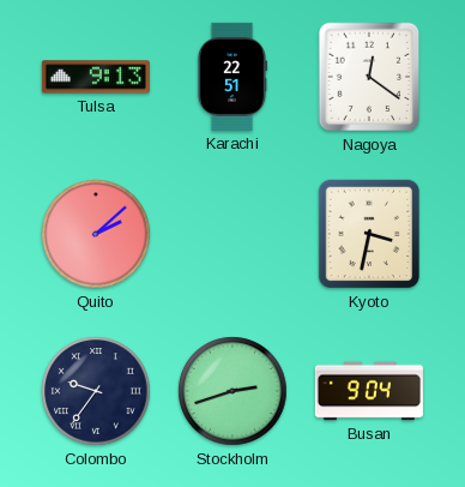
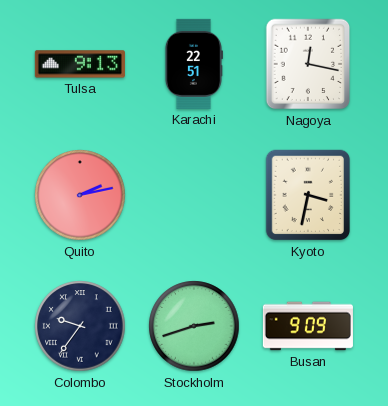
Nagoya: 12:21 -> 12:17
Quito: 2:08 -> 2:13
Busan: 9:04 -> 9:09
